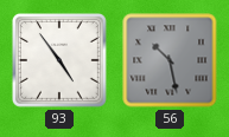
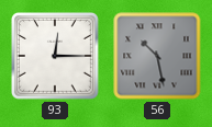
93: 4:54 -> 12:15
